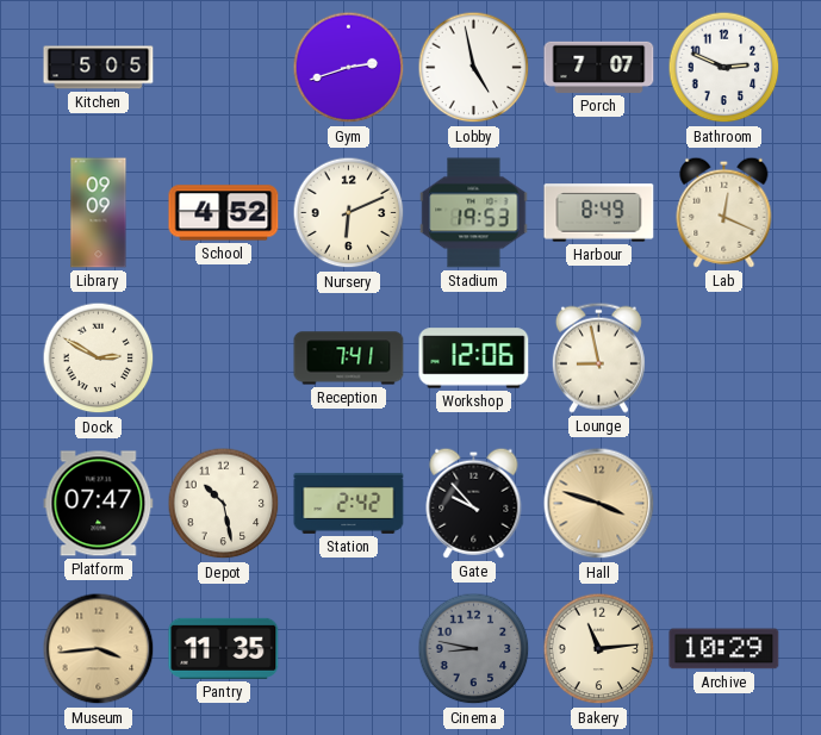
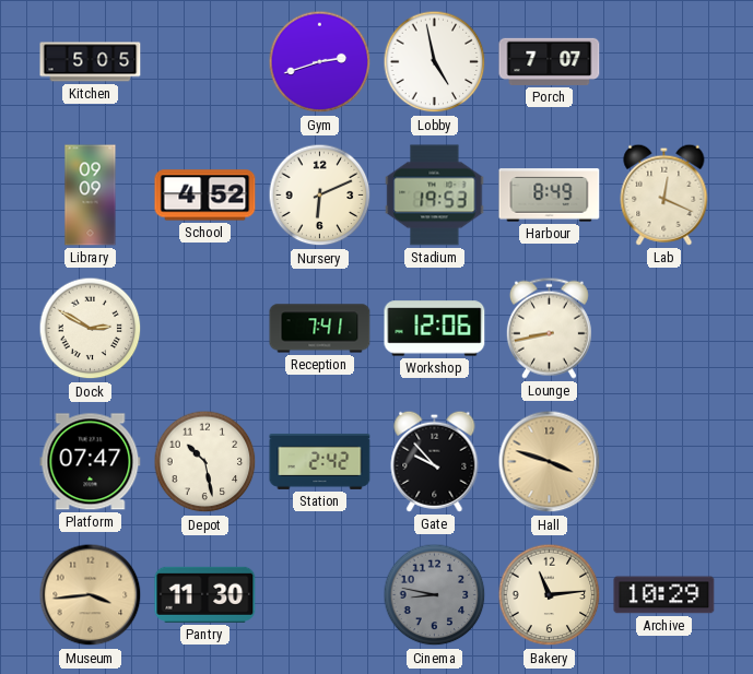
Bathroom: 2:49 -> none
Lounge: 8:58 -> 8:43
Pantry: 11:35 -> 11:30
